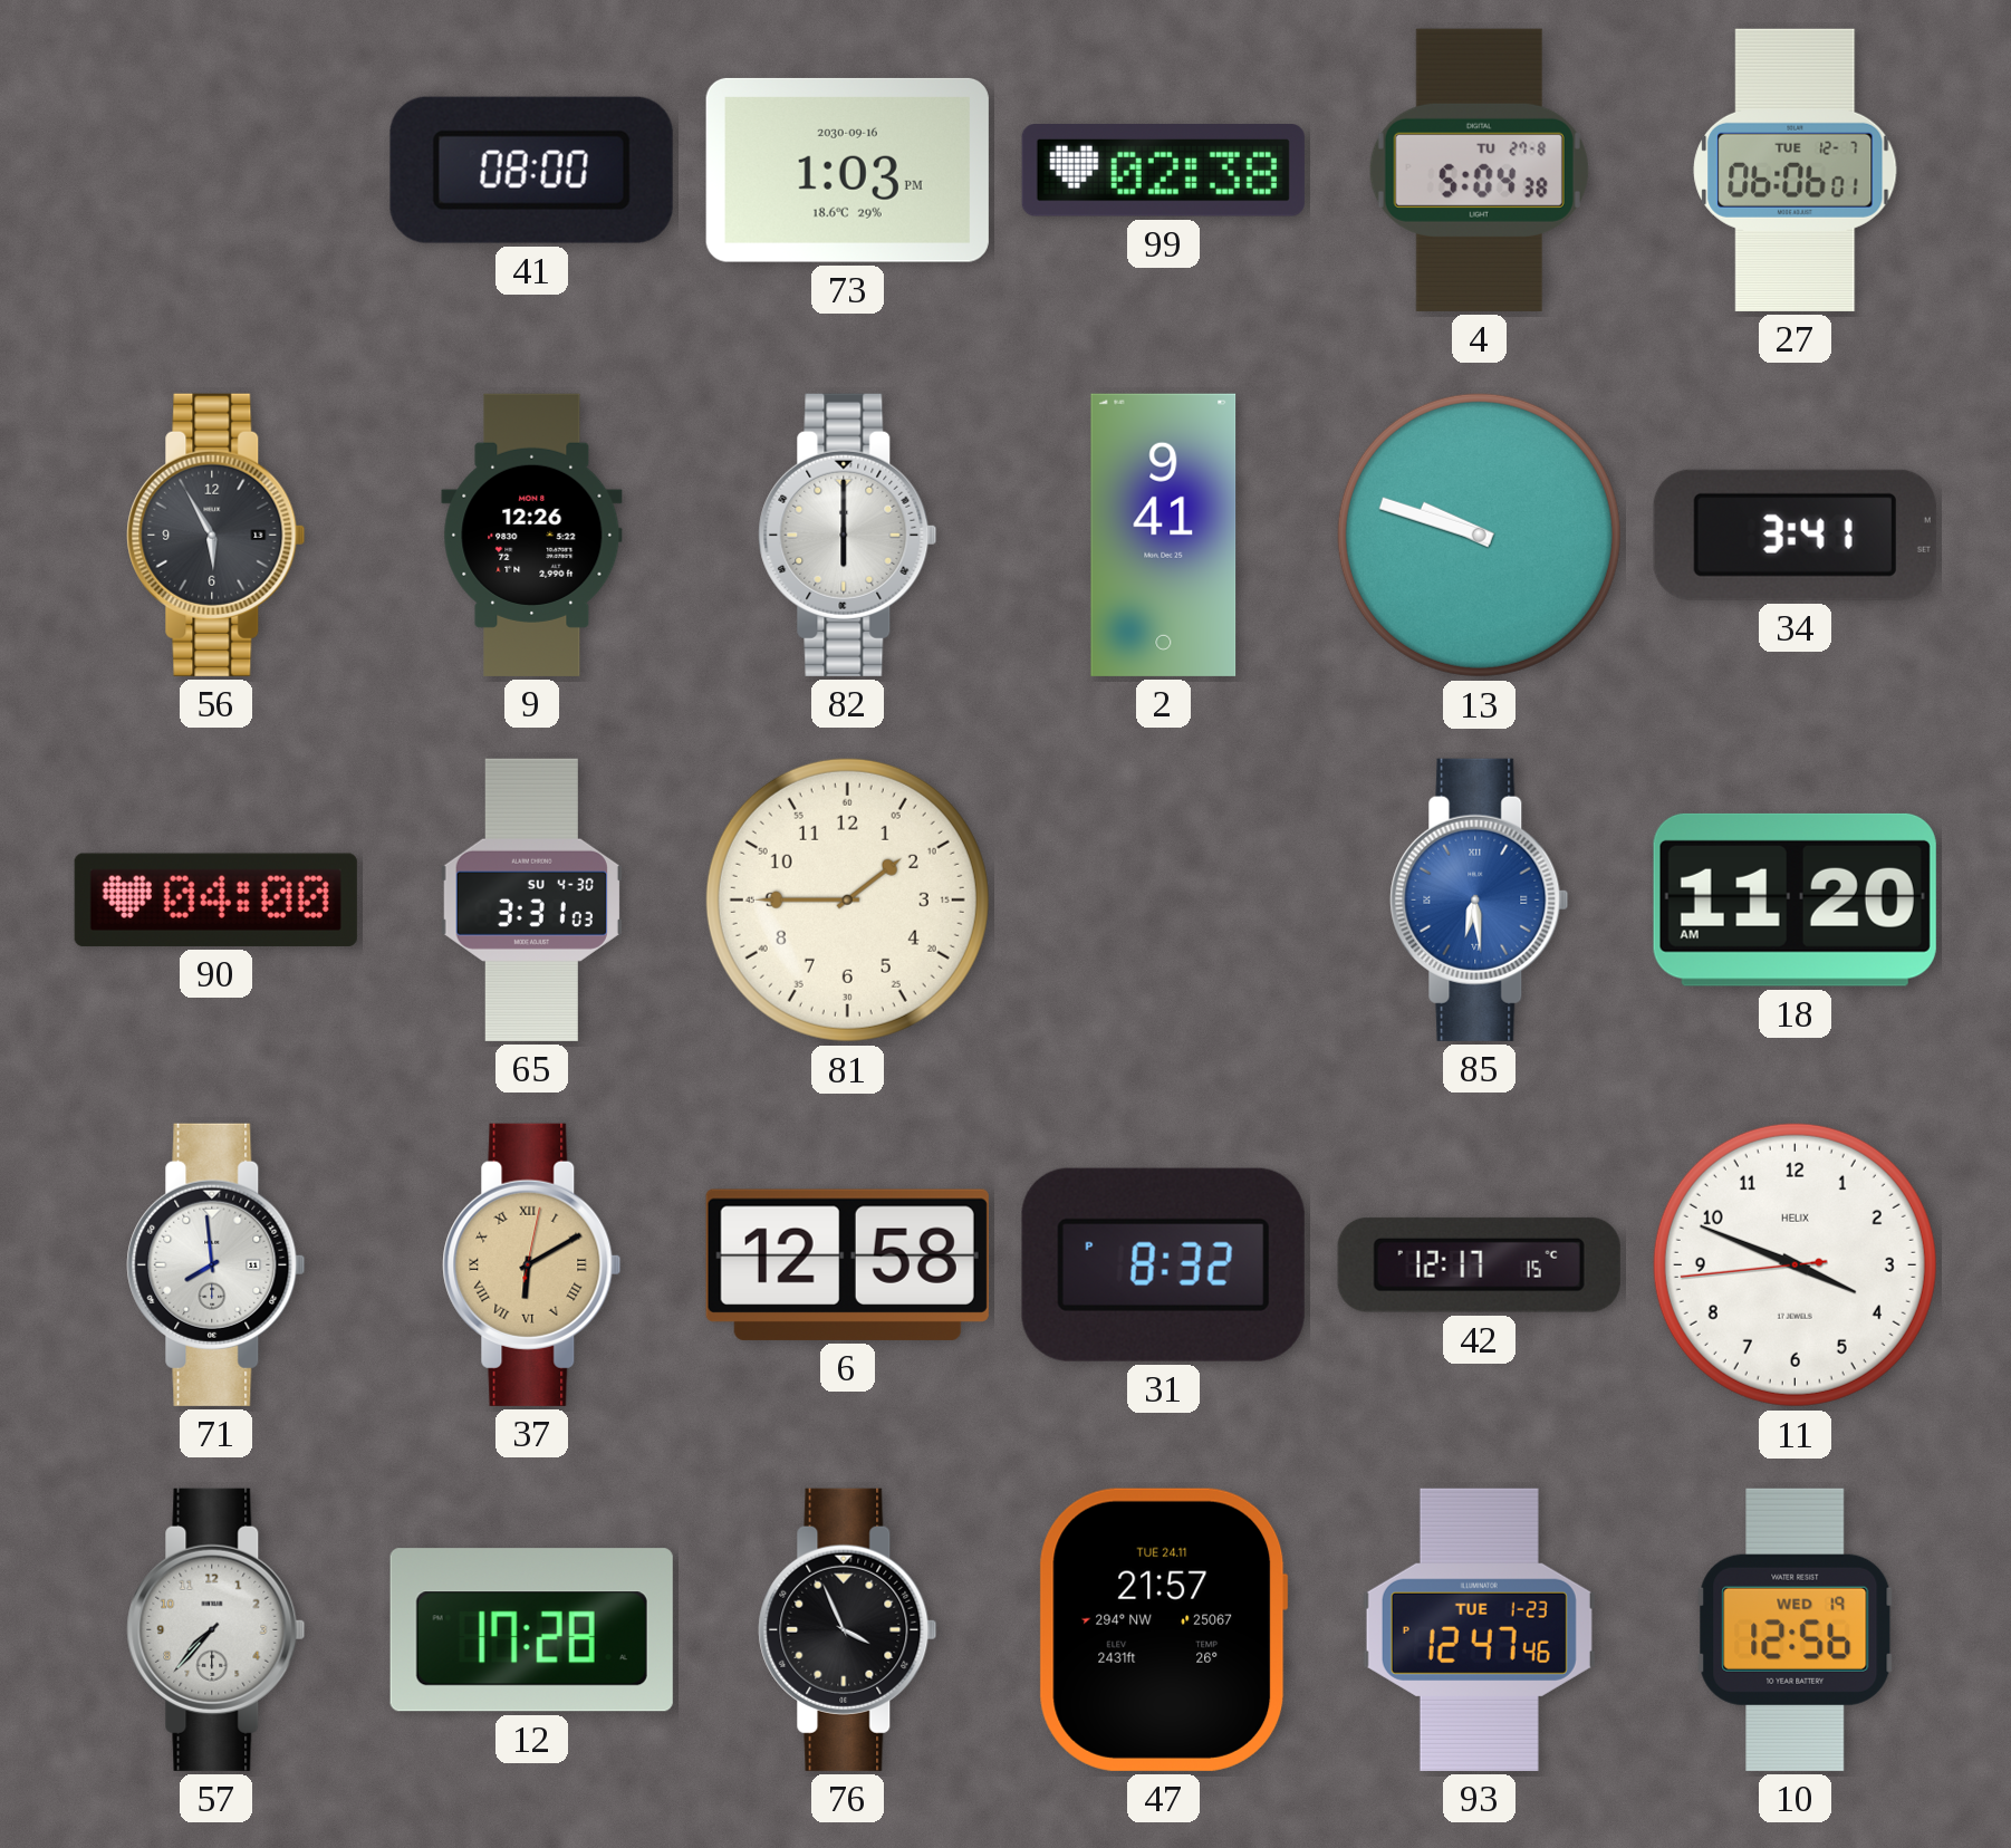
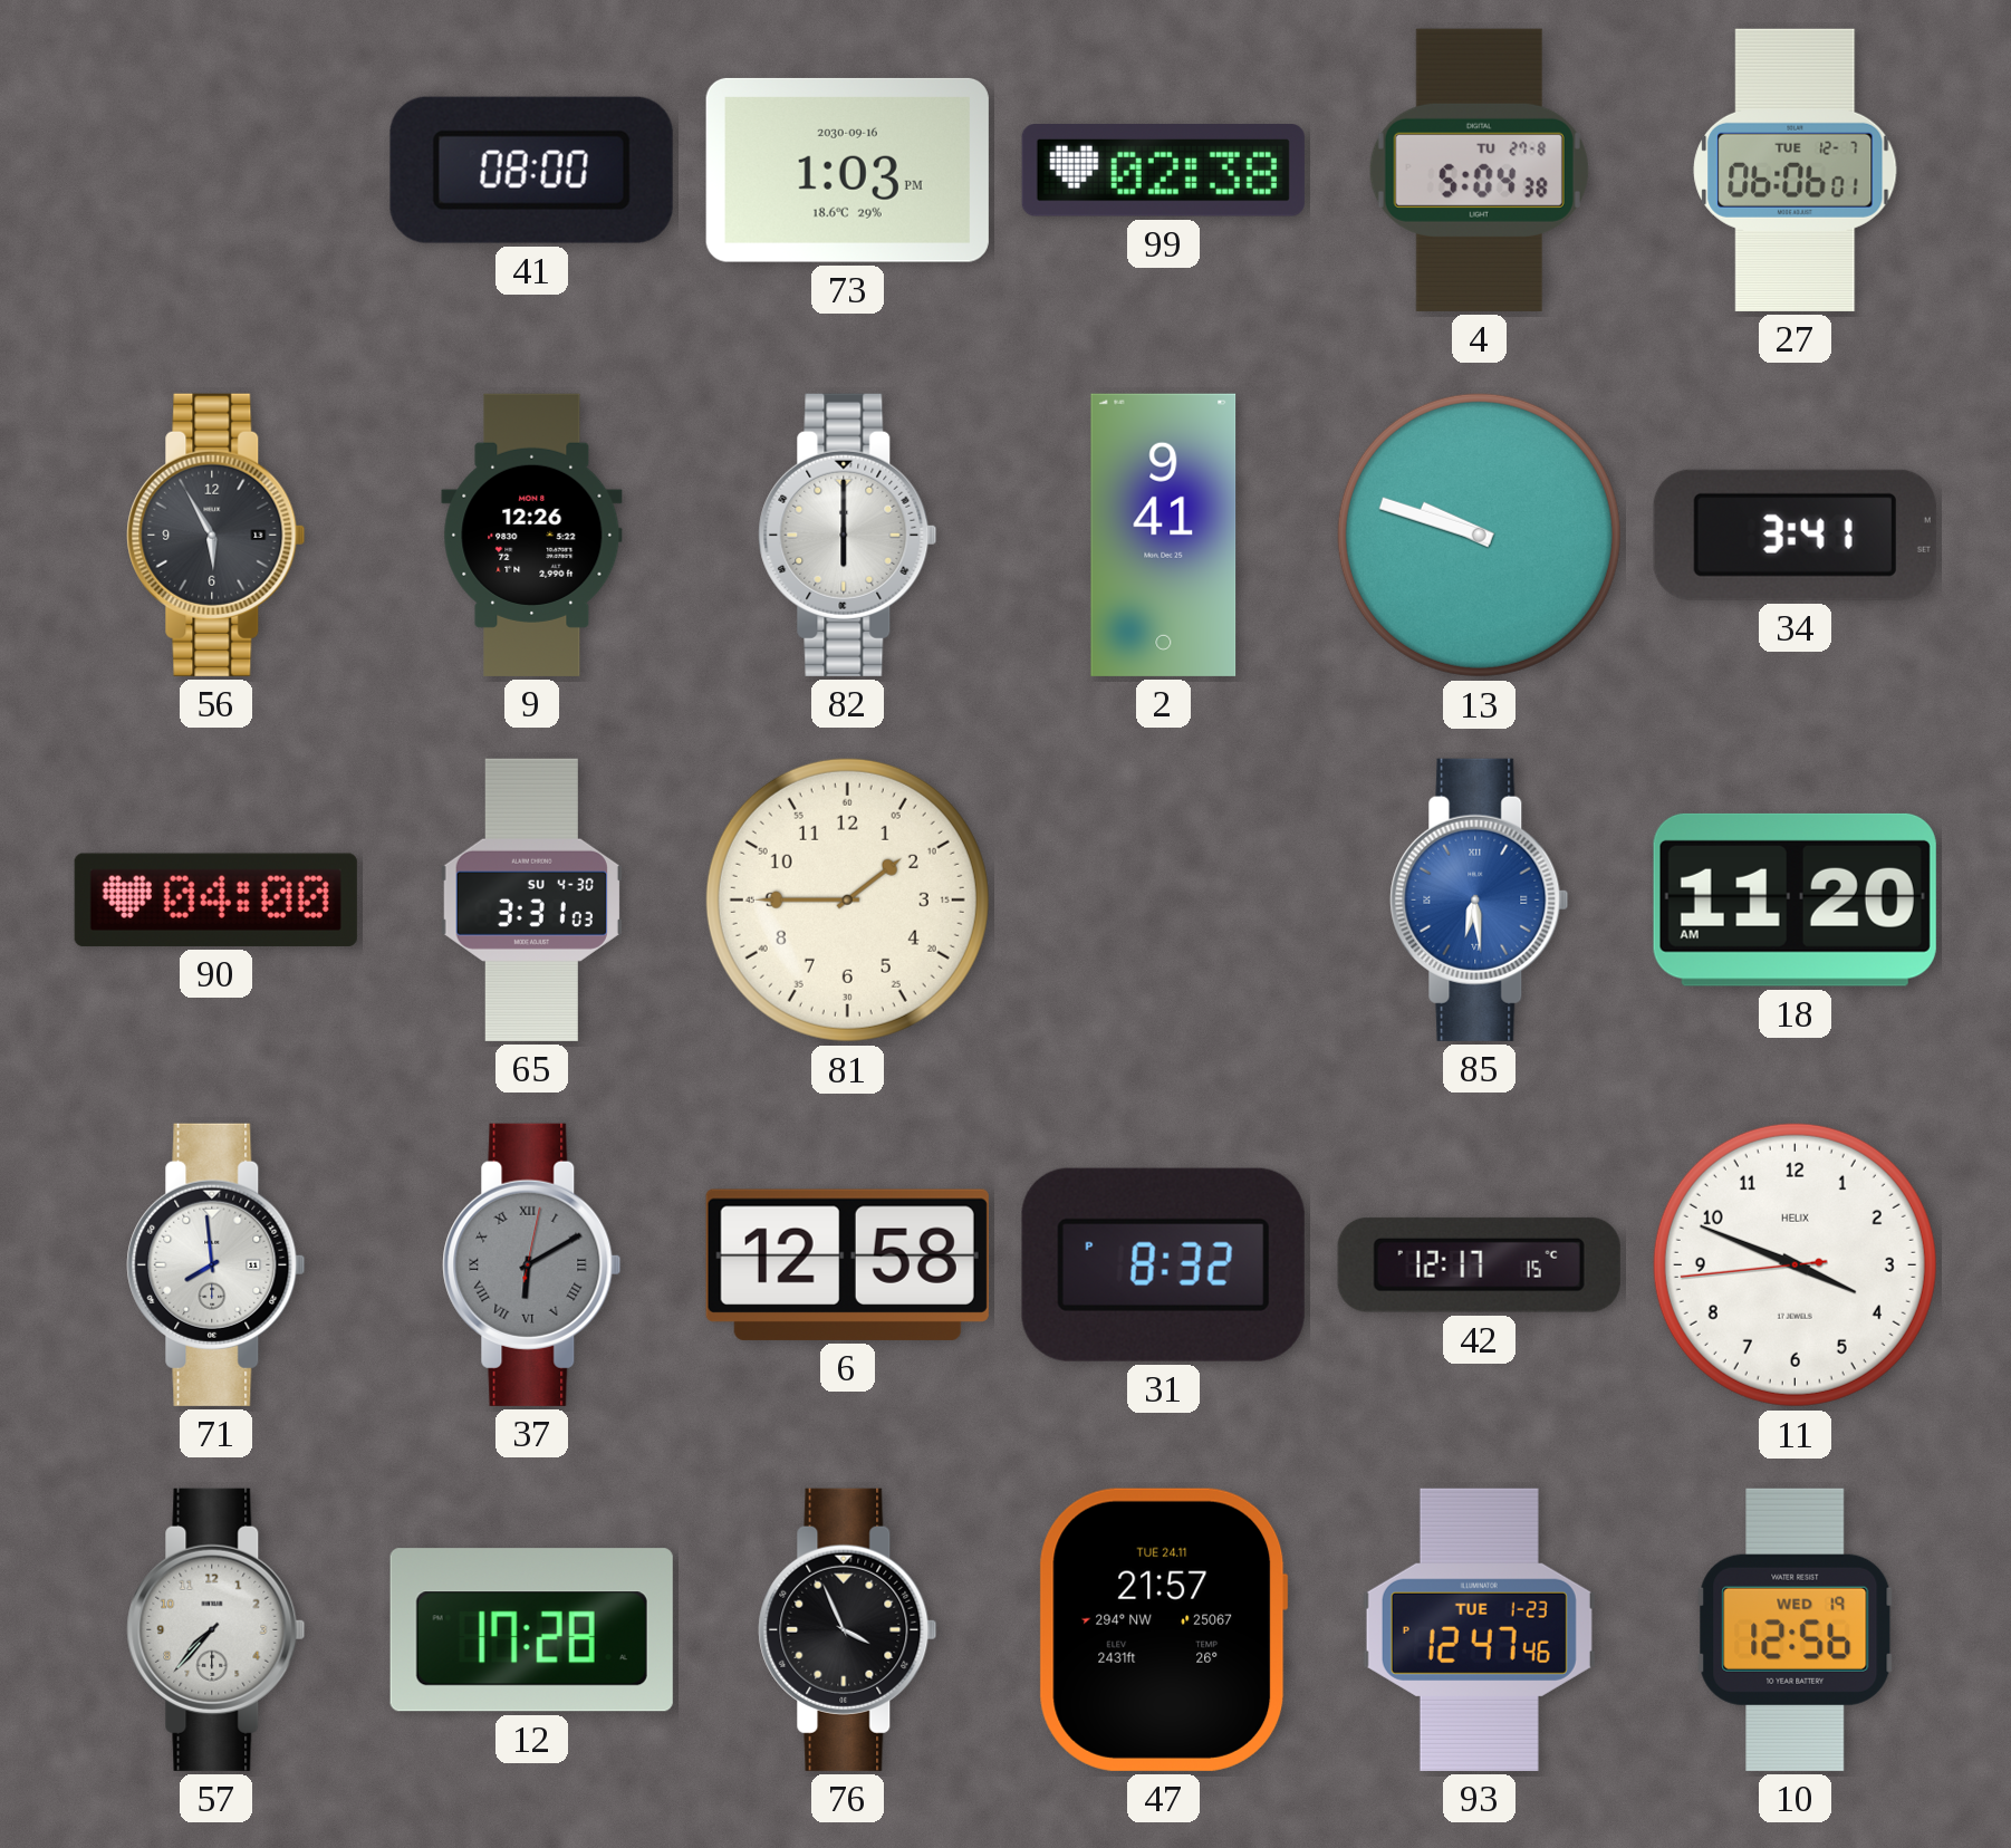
37 dial: champagne -> grey
